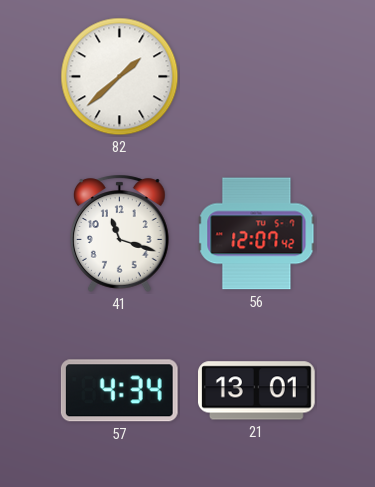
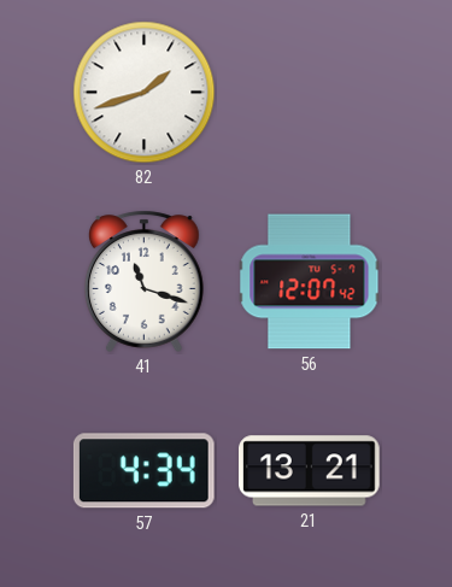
82: 1:38 -> 1:42
21: 13:01 -> 13:21
